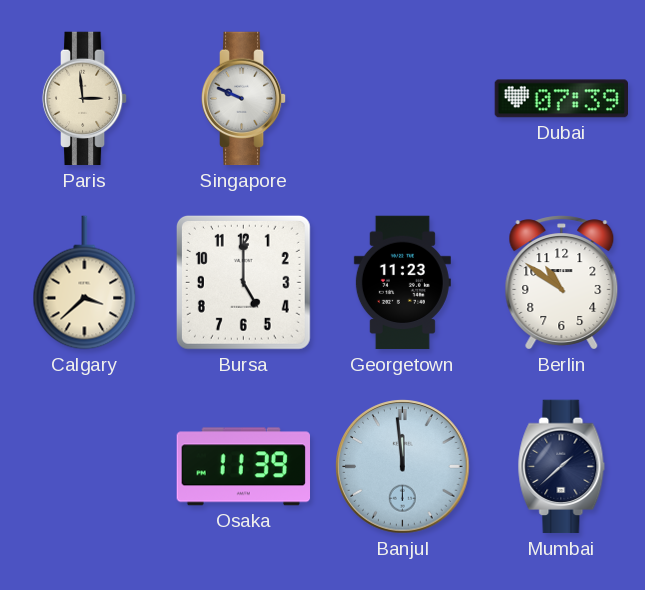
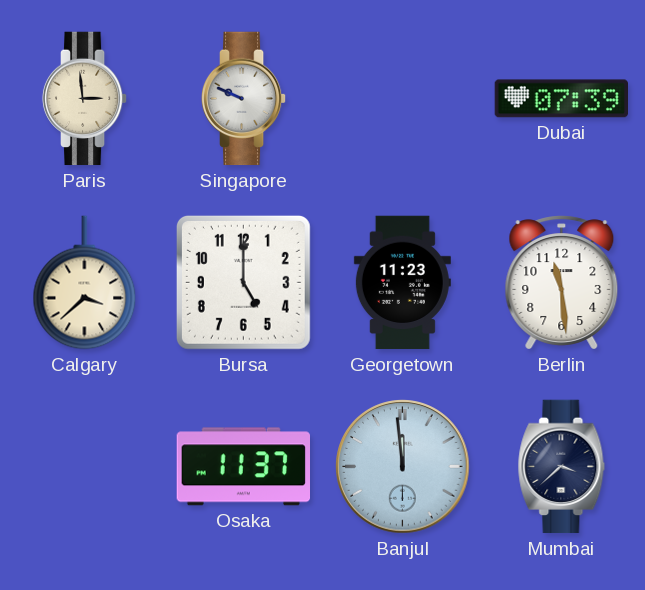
Berlin: 10:51 -> 11:29
Osaka: 11:39 -> 11:37
Mumbai: 1:38 -> 3:38
